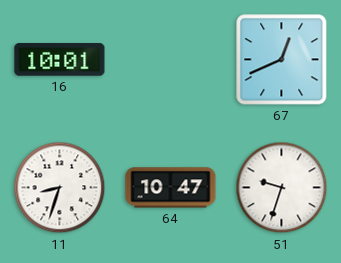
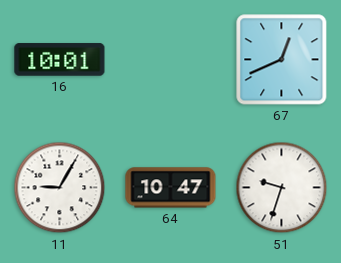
11: 8:33 -> 9:05
